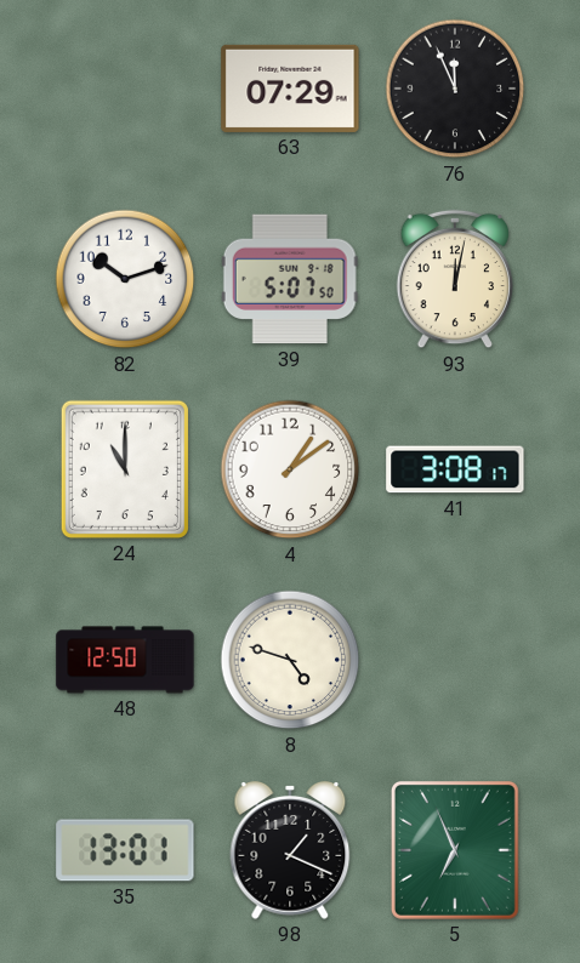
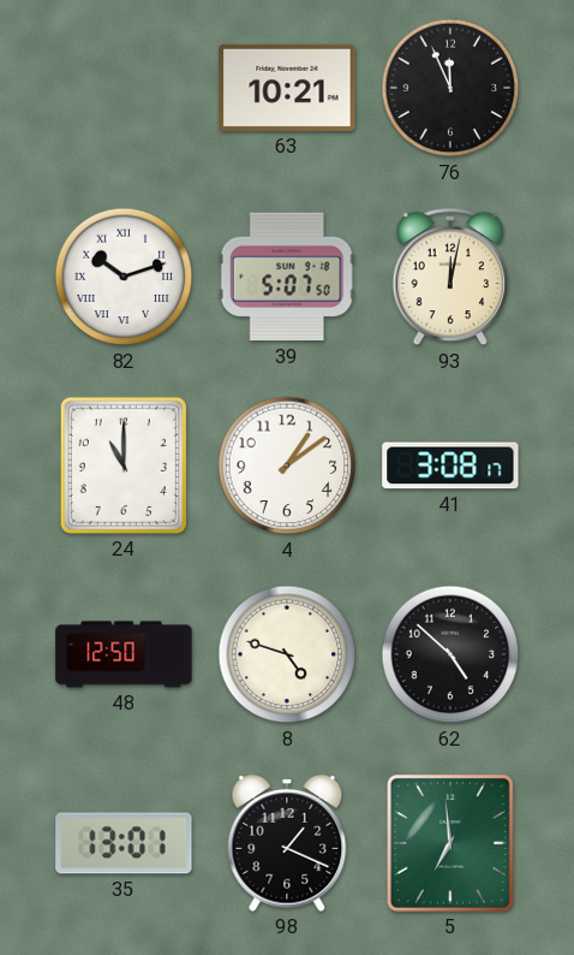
63: 07:29 -> 10:21
82 numerals: Arabic -> Roman
62: none -> 4:52
5: 6:56 -> 6:59
